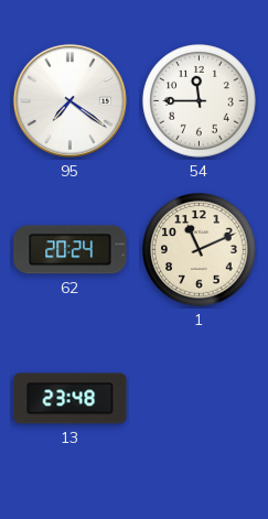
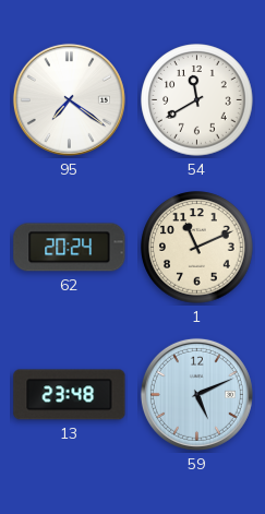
54: 11:45 -> 11:40
59: none -> 5:11
